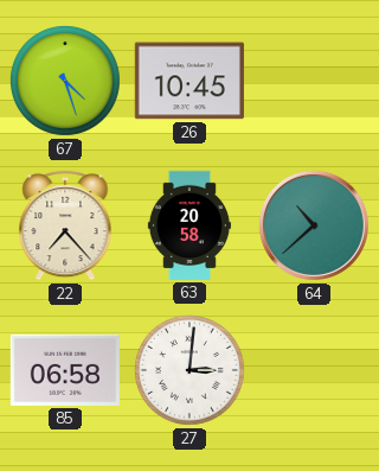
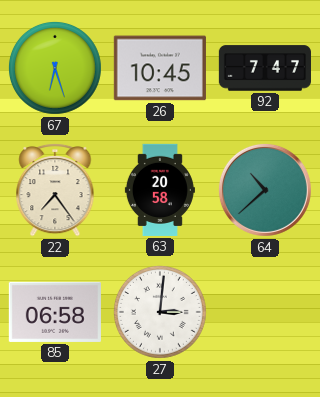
67: 4:27 -> 6:27
92: none -> 7:47
22: 7:23 -> 7:24
